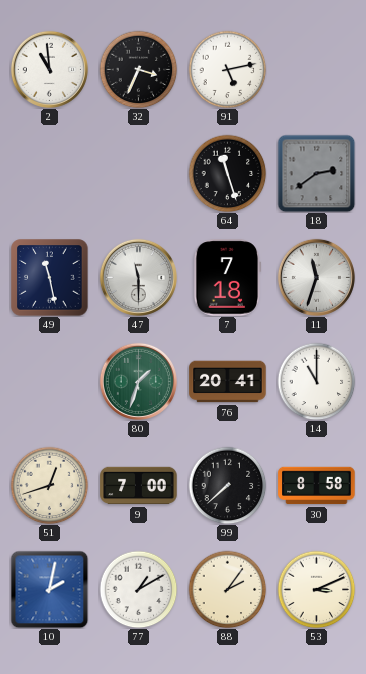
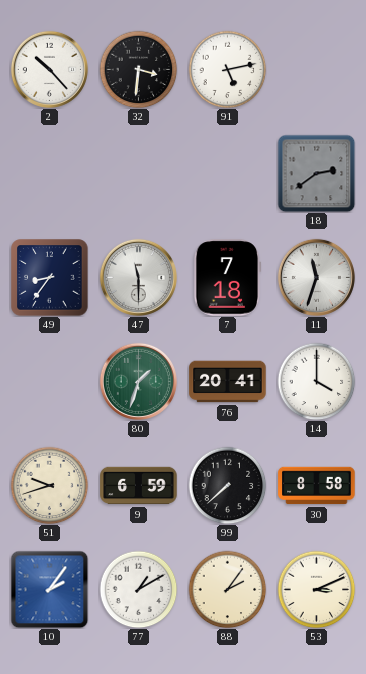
2: 10:59 -> 10:23
32: 3:34 -> 3:31
64: 11:27 -> none
49: 11:28 -> 8:36
14: 11:00 -> 4:00
51: 12:42 -> 9:42
9: 7:00 -> 6:59
10: 2:02 -> 2:06
